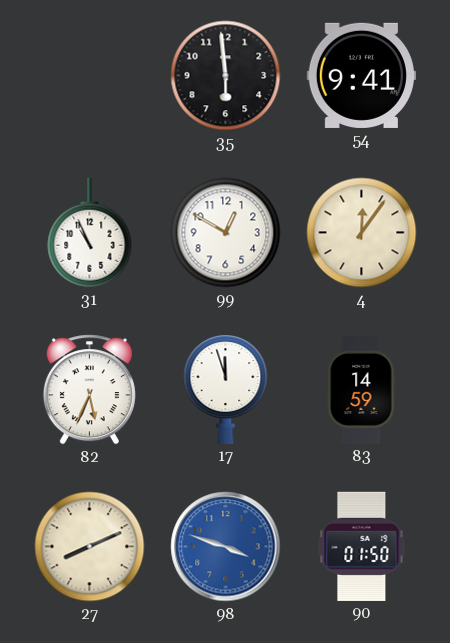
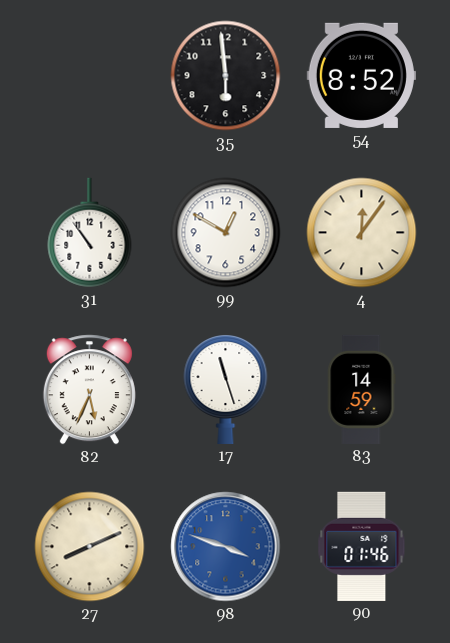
54: 9:41 -> 8:52
31: 10:56 -> 10:54
17: 11:57 -> 11:27
90: 01:50 -> 01:46
